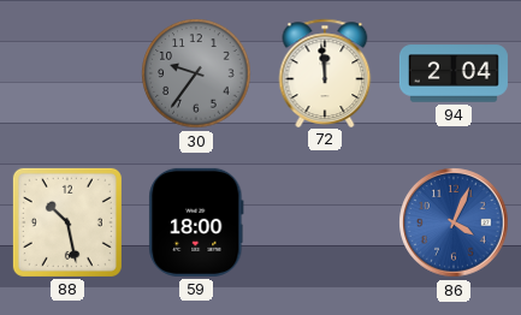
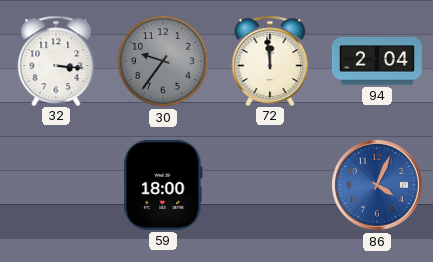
32: none -> 3:16
88: 10:28 -> none
